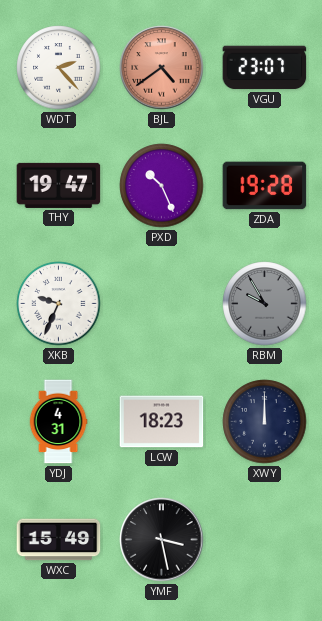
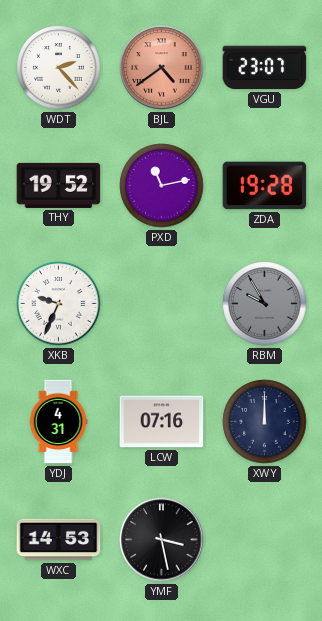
THY: 19:47 -> 19:52
PXD: 10:26 -> 11:13
LCW: 18:23 -> 07:16
WXC: 15:49 -> 14:53
